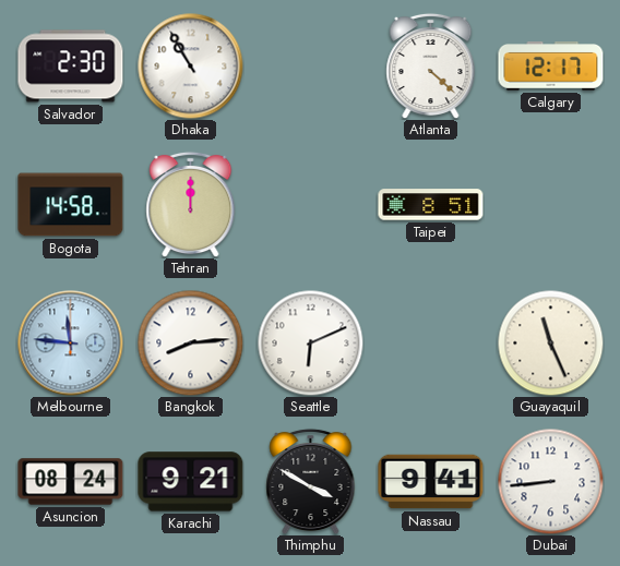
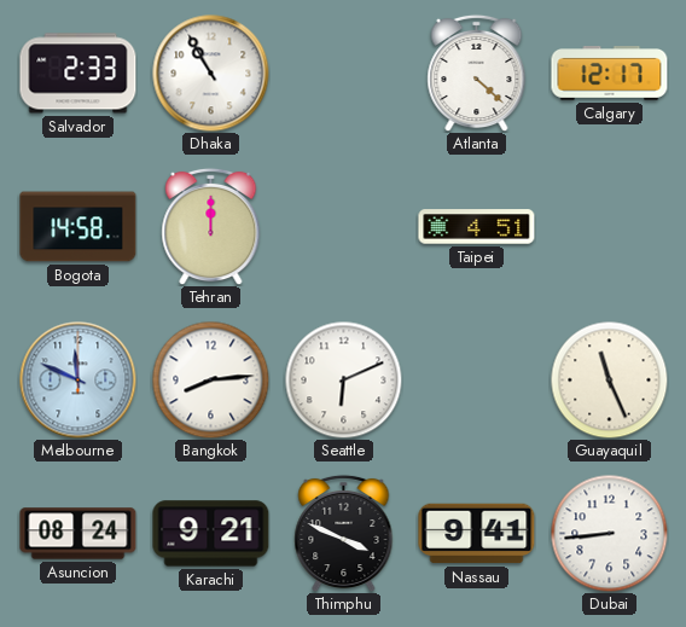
Salvador: 2:30 -> 2:33
Taipei: 8:51 -> 4:51
Melbourne: 11:46 -> 11:49
Thimphu: 3:50 -> 3:49
